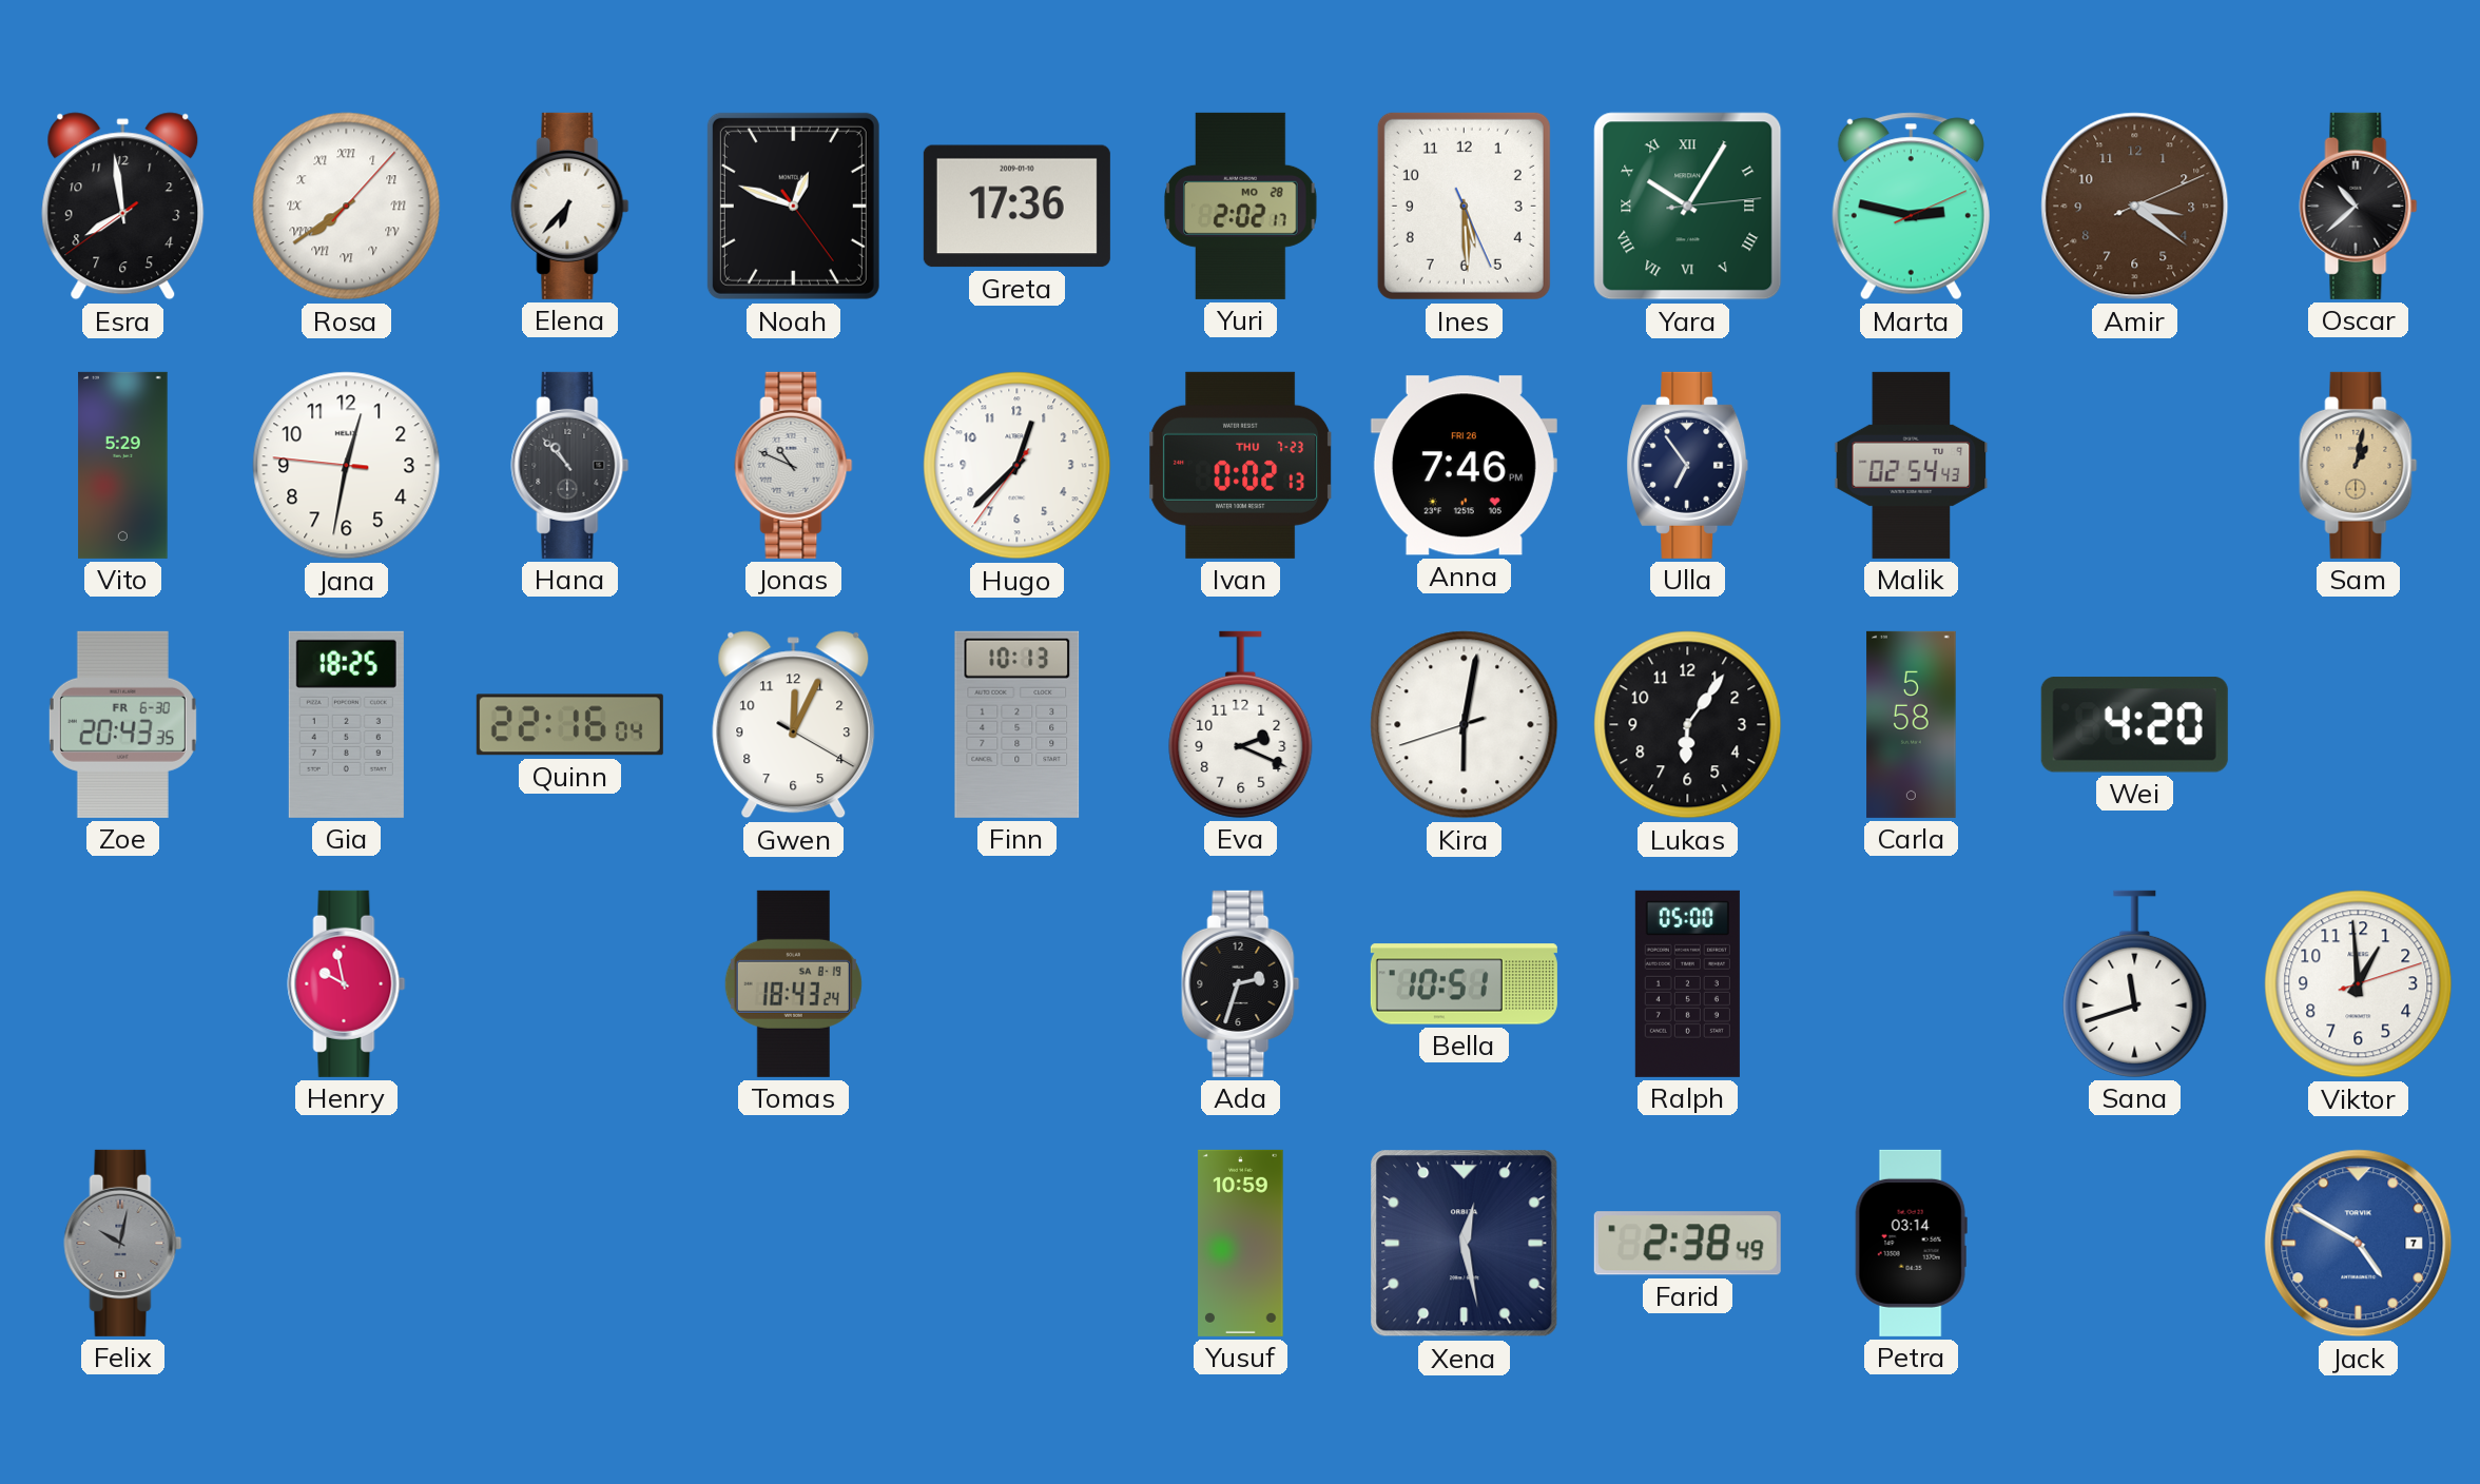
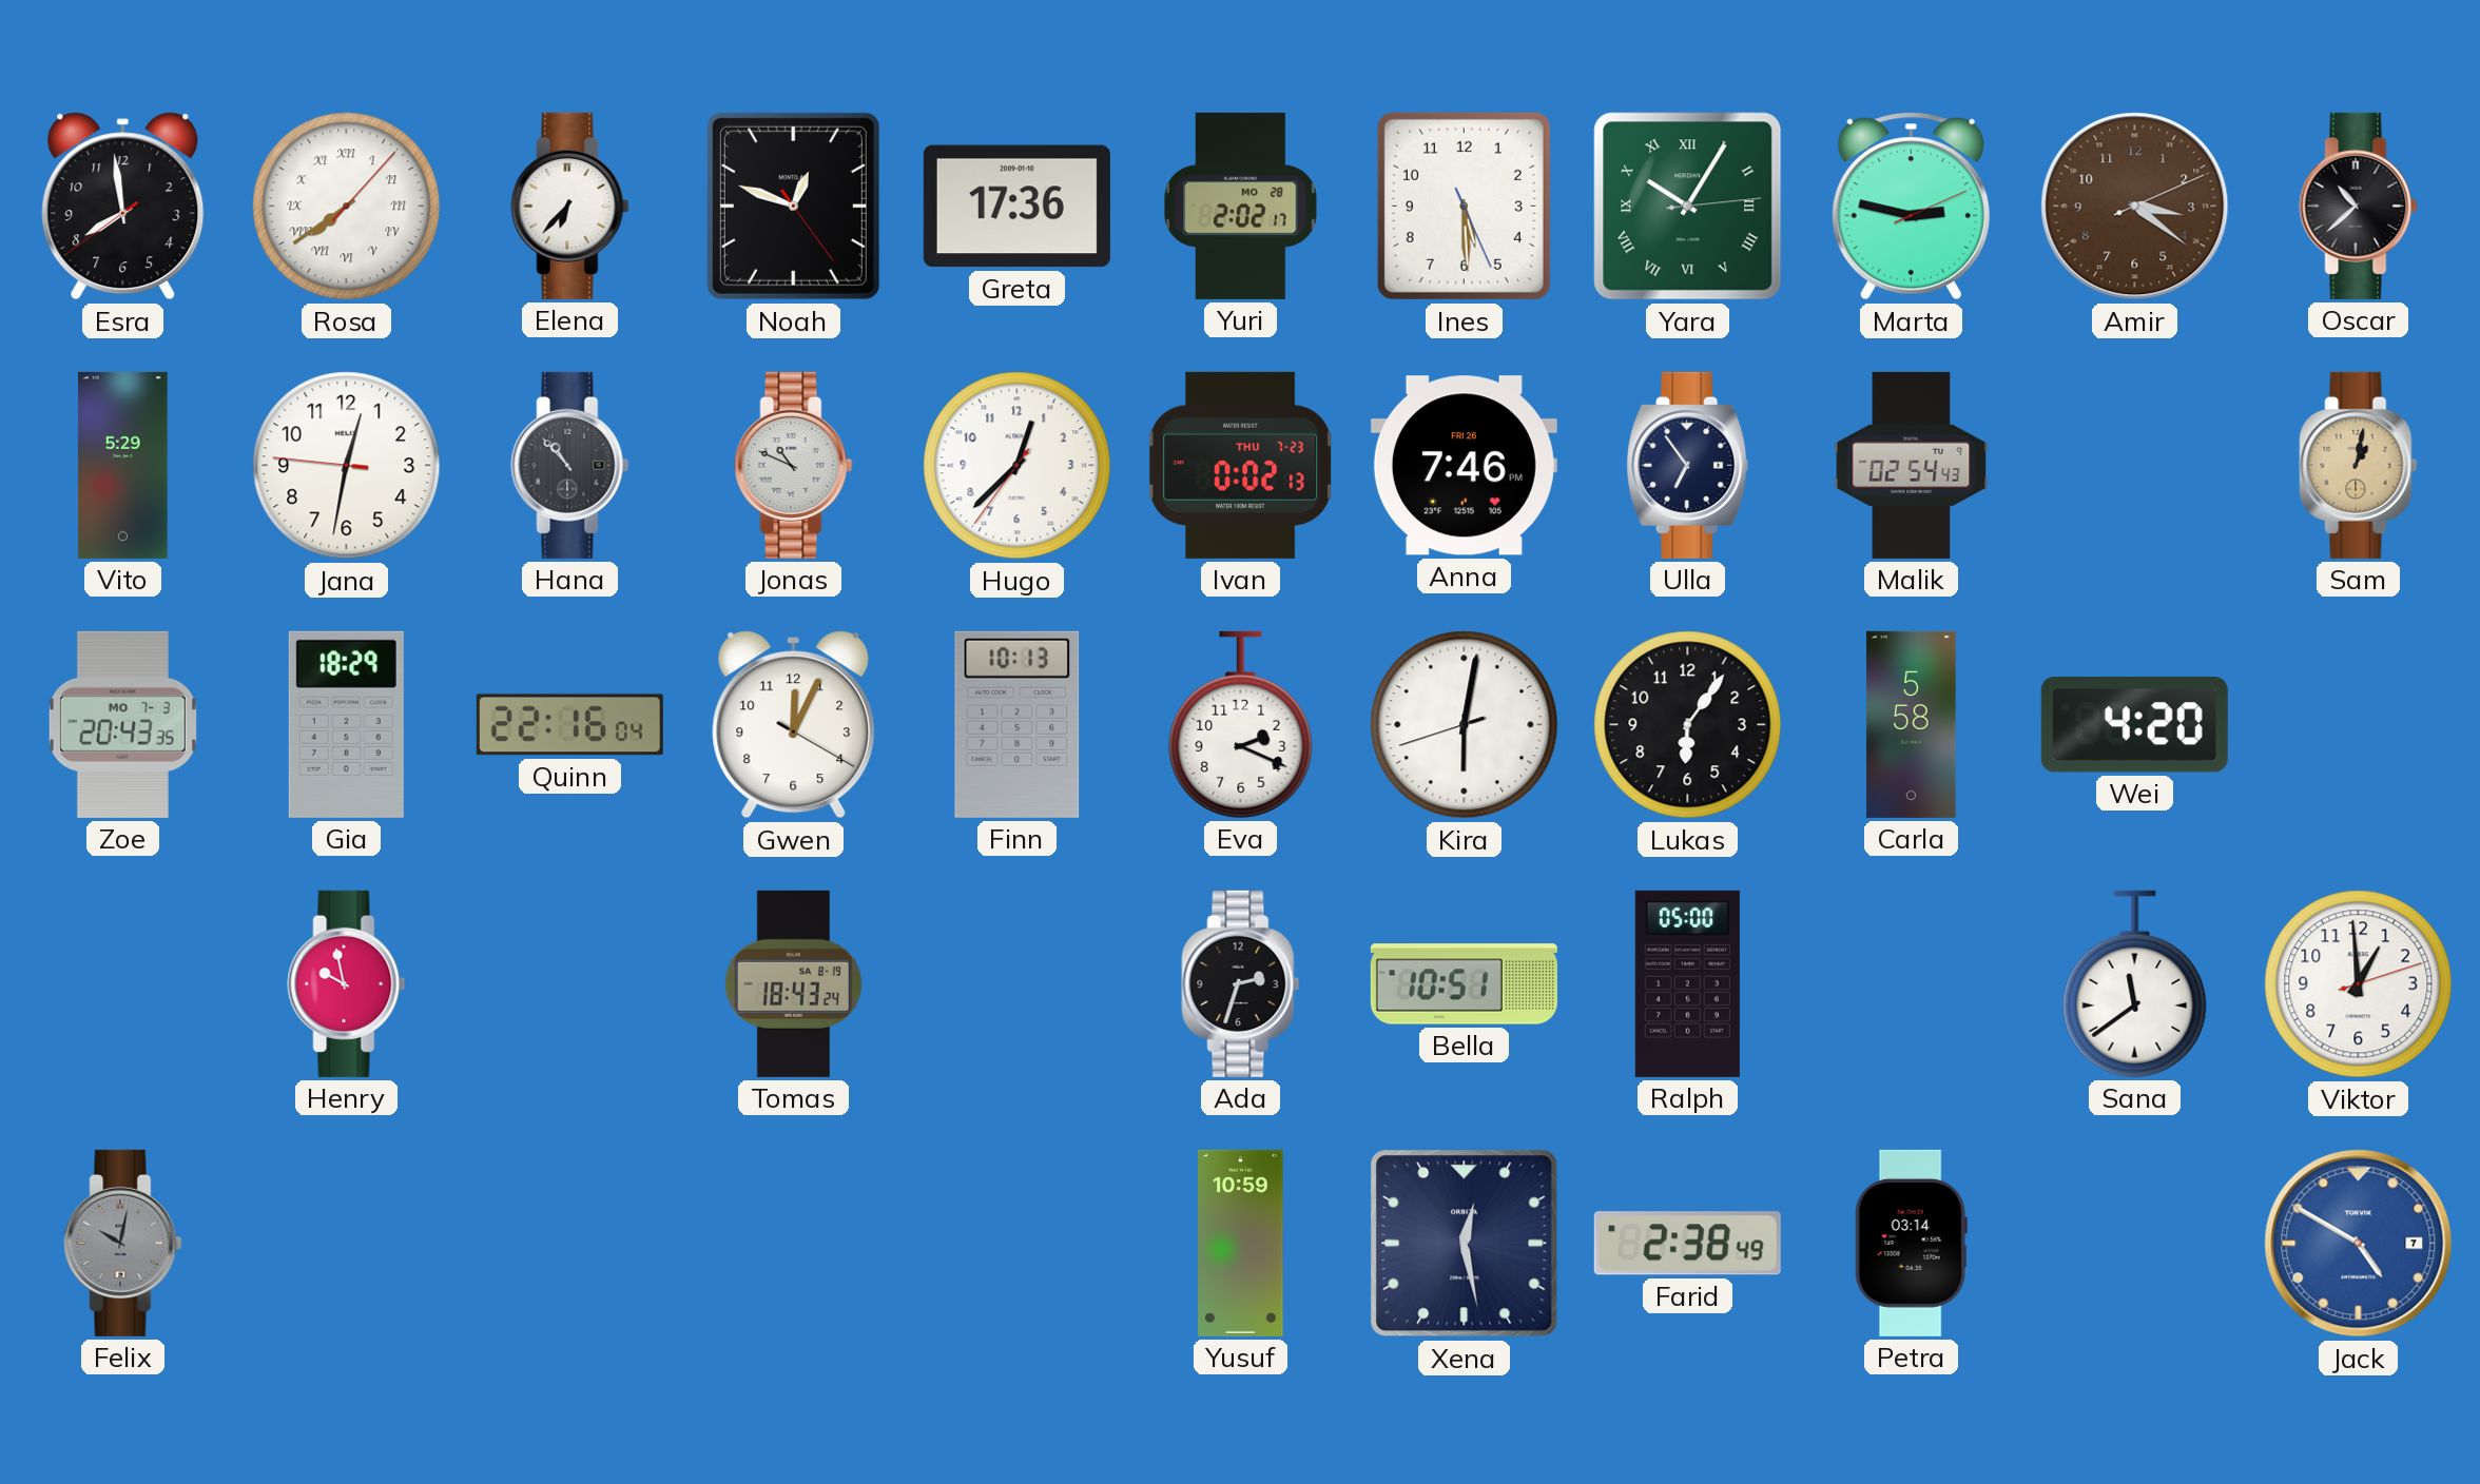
Zoe date: FR 6-30 -> MO 7-3
Gia: 18:25 -> 18:29
Sana: 11:42 -> 11:39
